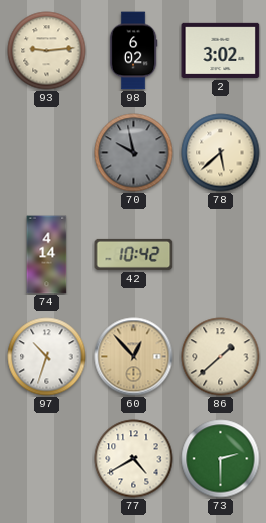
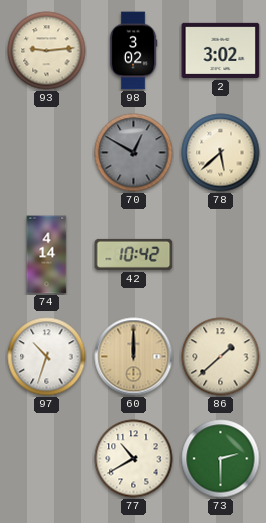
98: 6:02 -> 3:02
70: 9:58 -> 12:50
60: 12:53 -> 12:00
77: 4:40 -> 10:40
